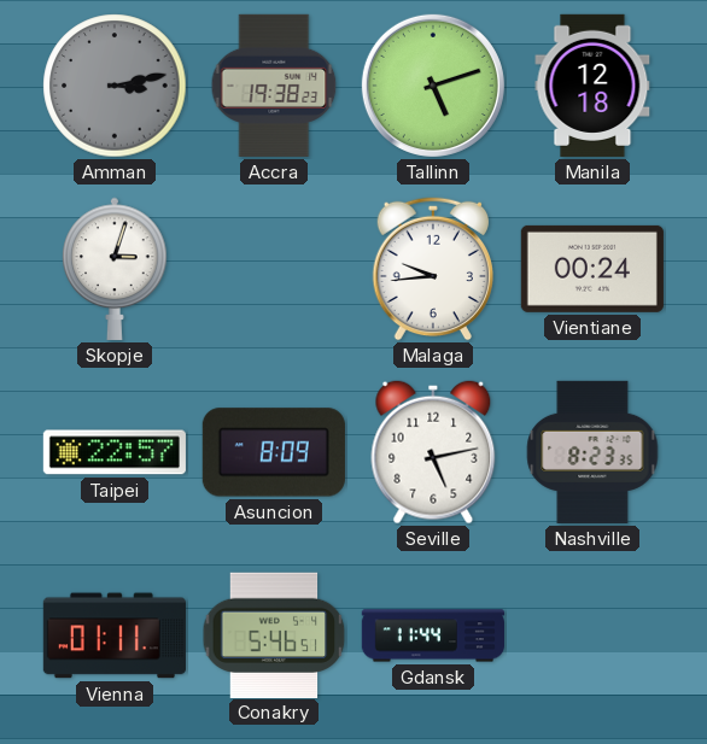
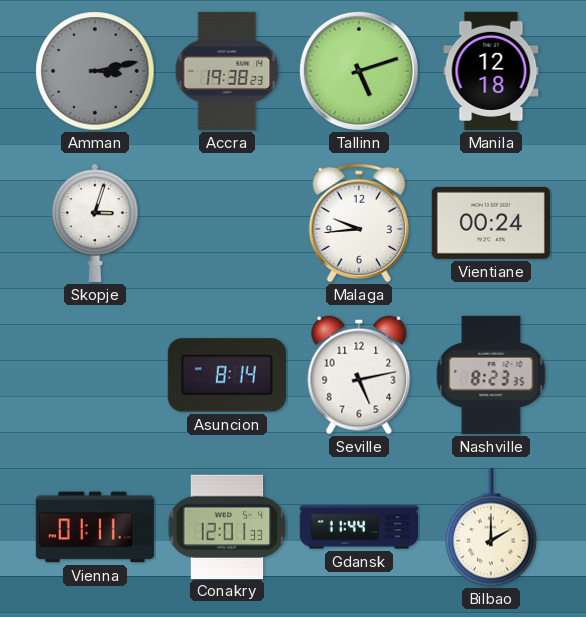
Taipei: 22:57 -> none
Asuncion: 8:09 -> 8:14
Conakry: 5:46 -> 12:01
Bilbao: none -> 2:00
